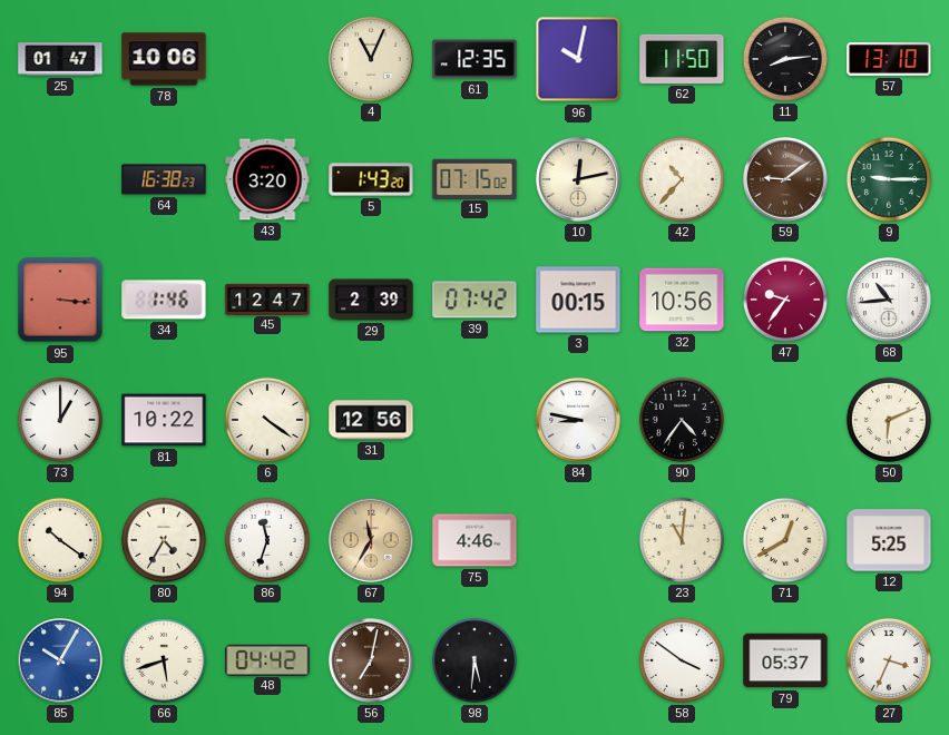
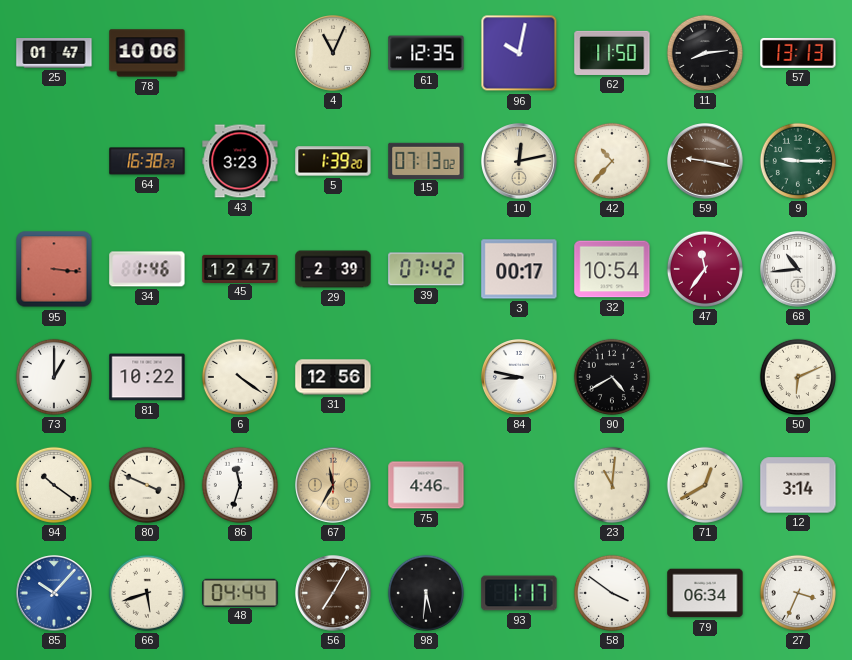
57: 13:10 -> 13:13
43: 3:20 -> 3:23
5: 1:43 -> 1:39
15: 07:15 -> 07:13
59: 9:09 -> 9:17
3: 00:15 -> 00:17
32: 10:56 -> 10:54
47: 9:36 -> 11:36
90: 4:36 -> 4:40
80: 4:35 -> 3:49
12: 5:25 -> 3:14
85: 10:05 -> 10:07
48: 04:42 -> 04:44
56: 7:02 -> 7:05
93: none -> 1:17
79: 05:37 -> 06:34
